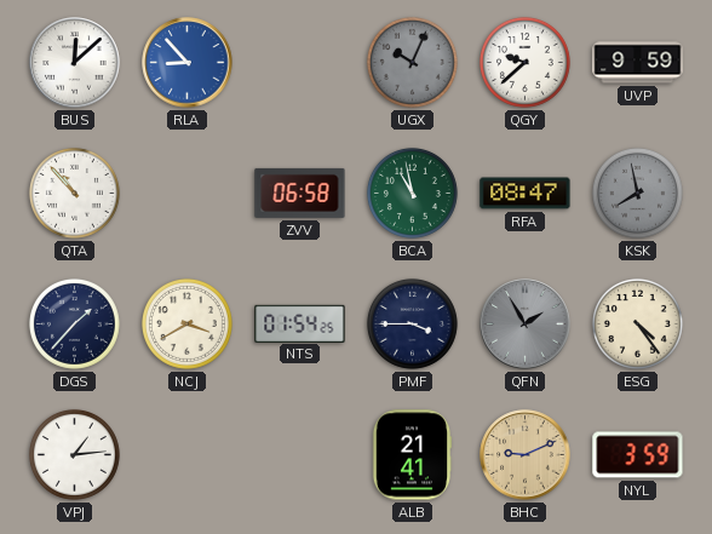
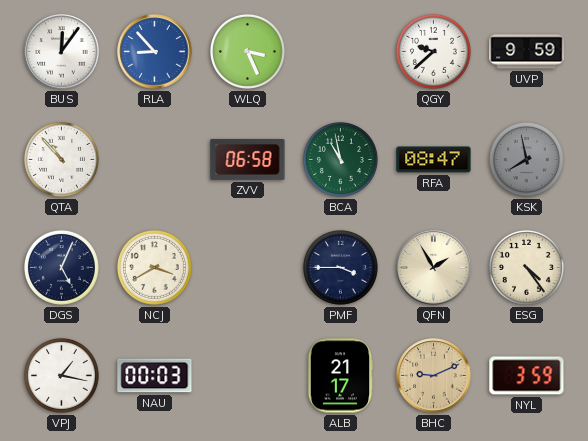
BUS: 12:08 -> 12:06
WLQ: none -> 3:26
UGX: 10:04 -> none
DGS: 1:37 -> 5:04
NTS: 01:54 -> none
QFN dial: grey -> cream
VPJ: 1:14 -> 1:17
NAU: none -> 00:03
ALB: 21:41 -> 21:17
